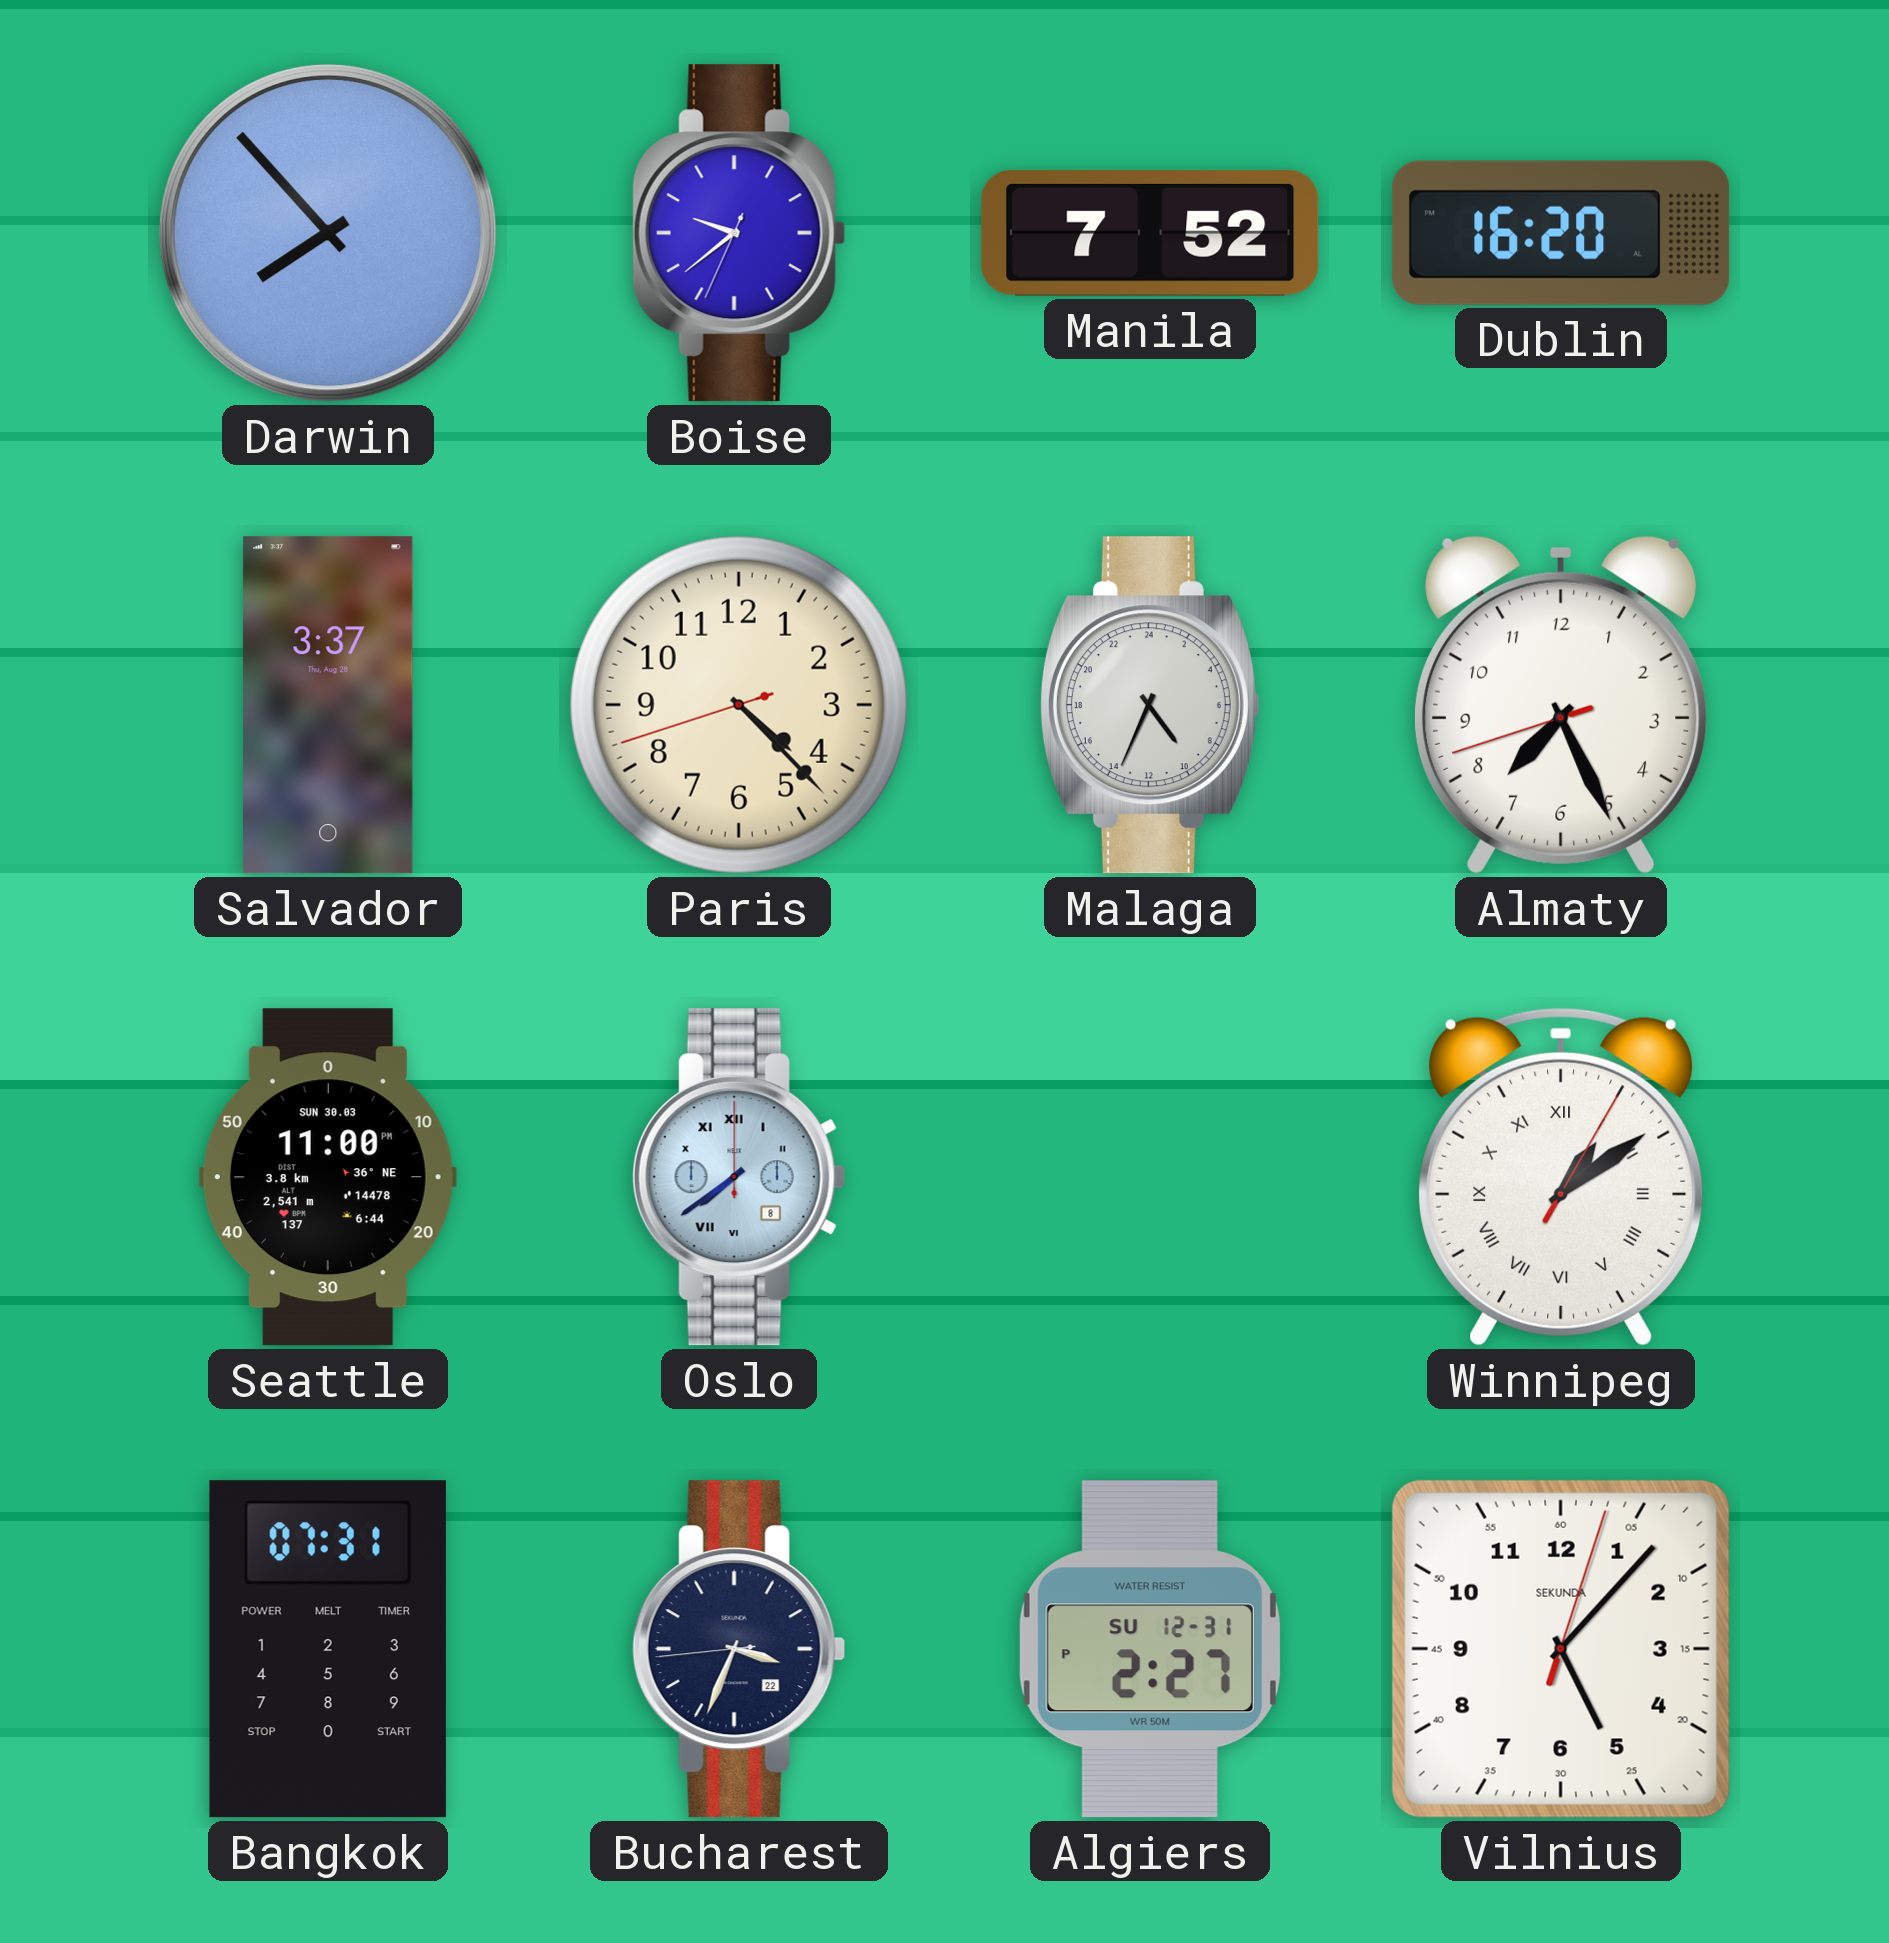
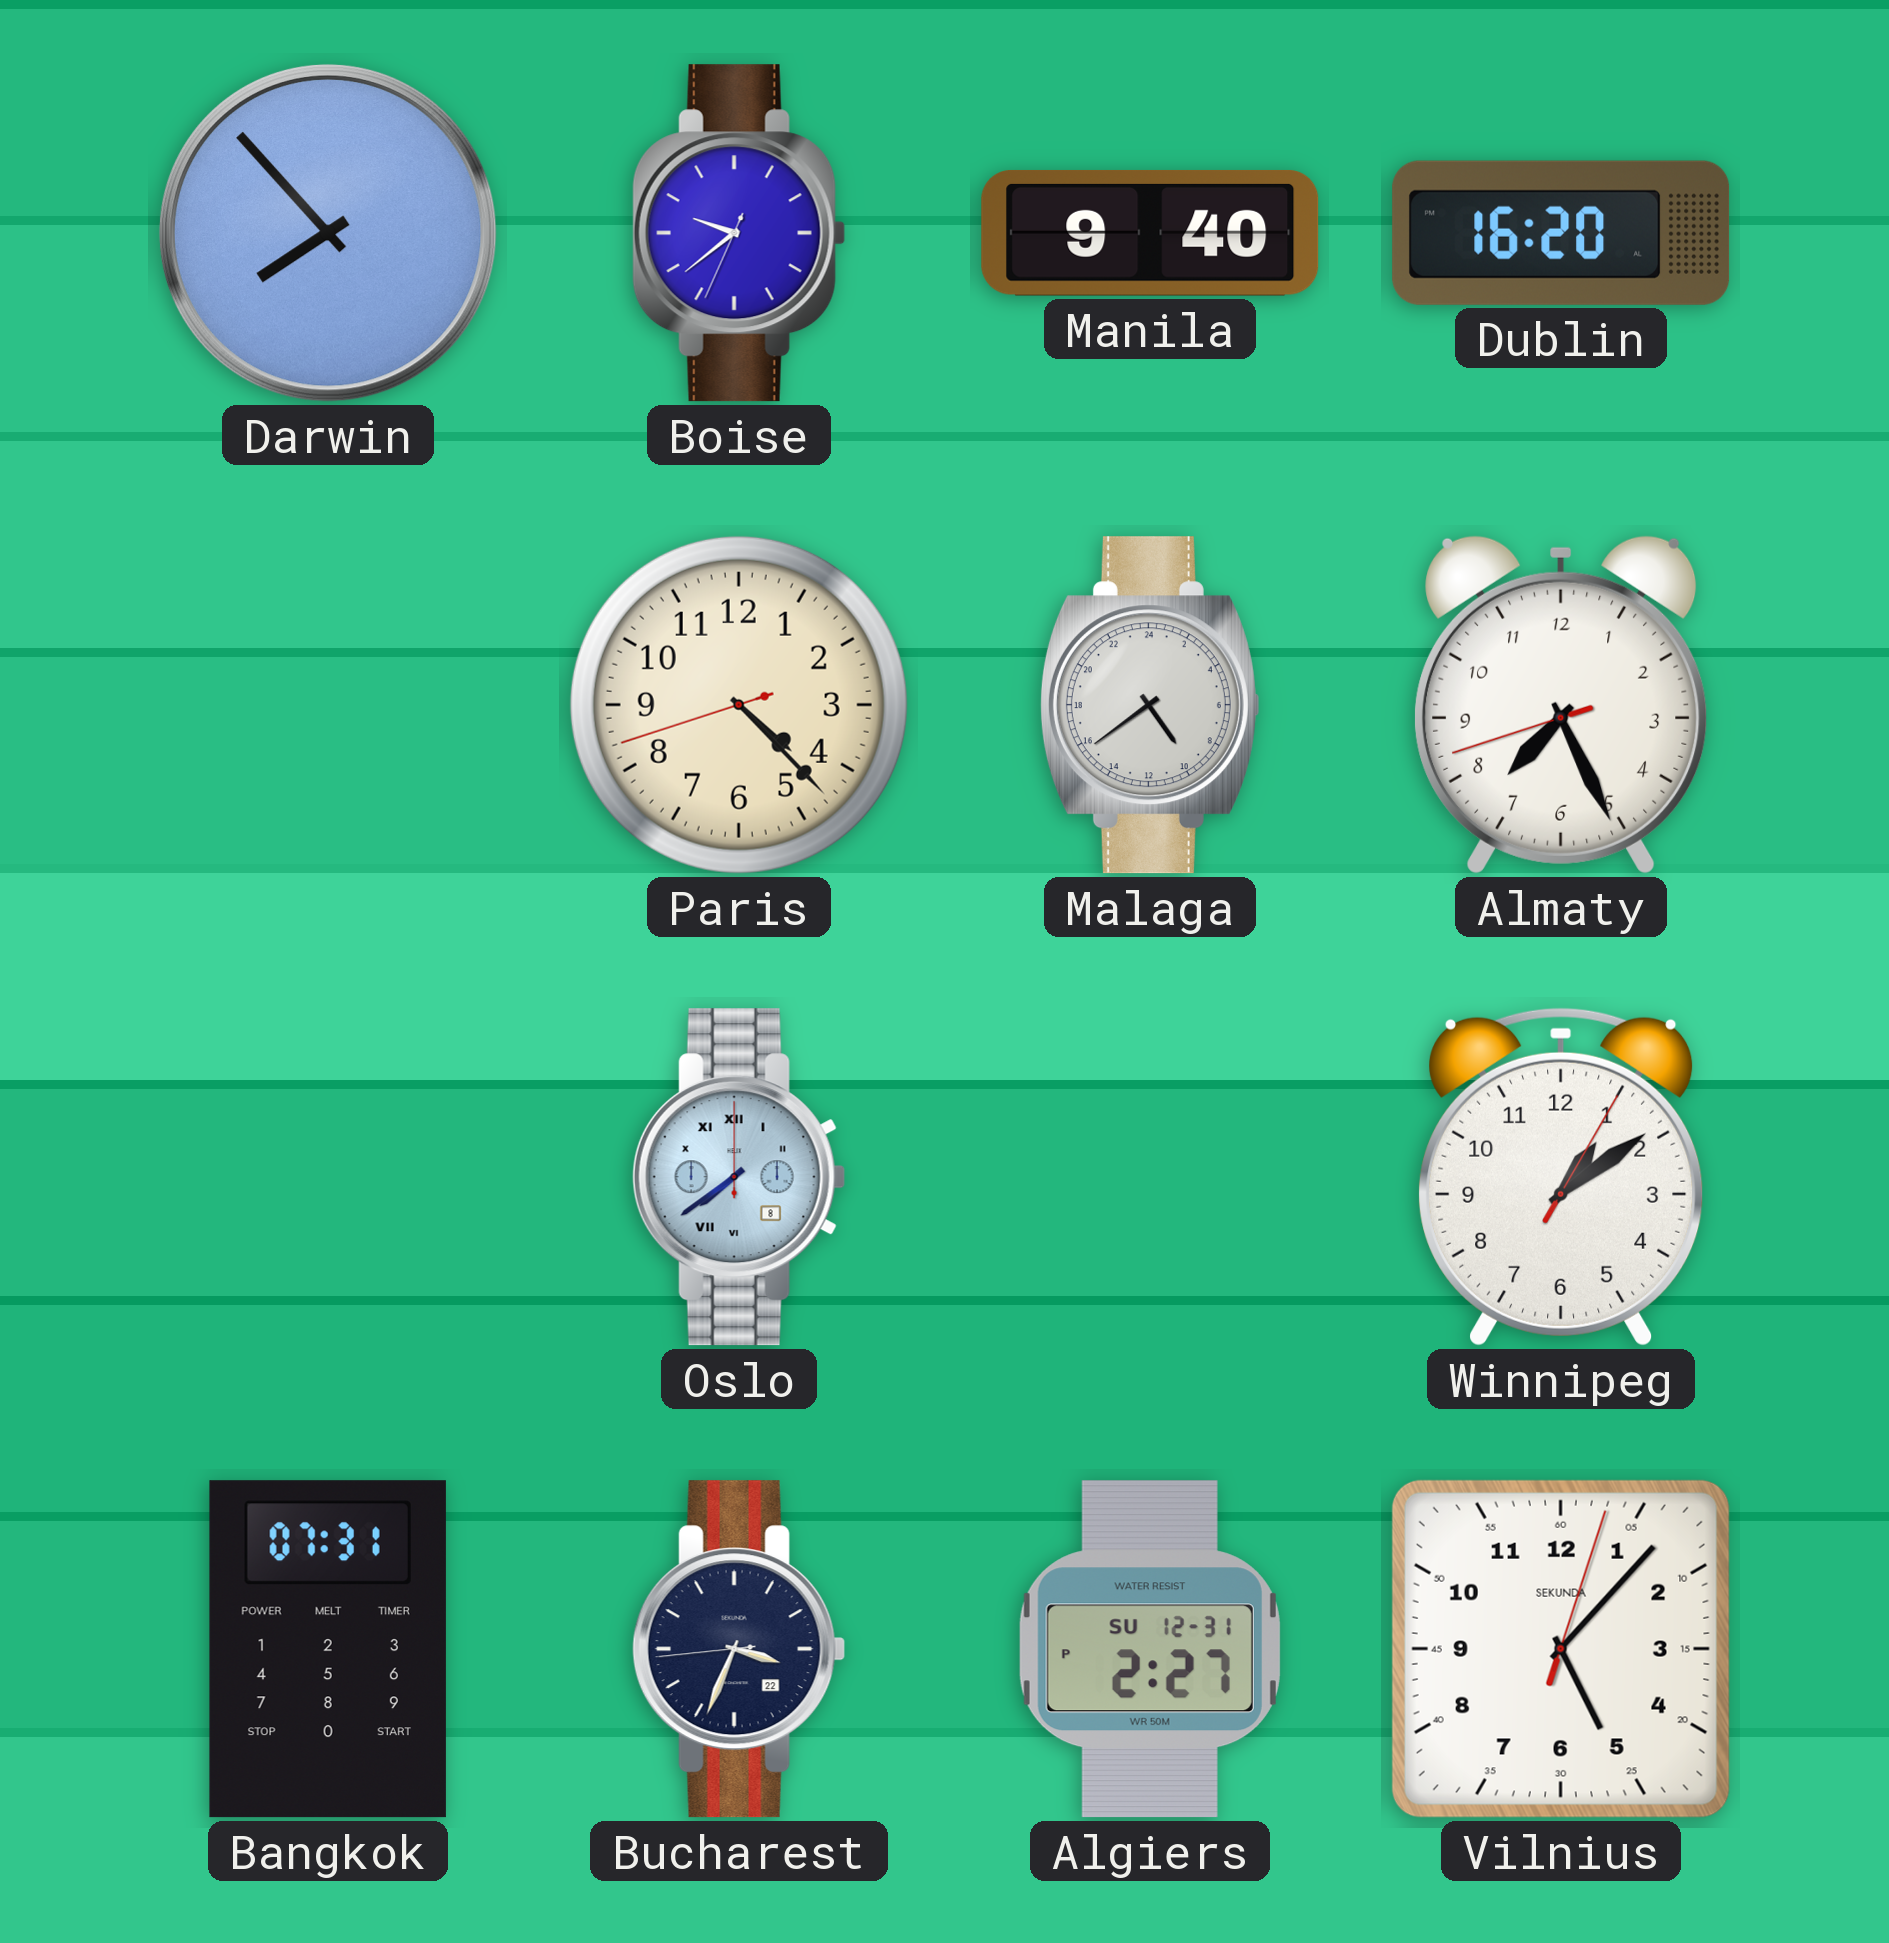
Manila: 7:52 -> 9:40
Salvador: 3:37 -> none
Malaga: 9:34 -> 9:39
Seattle: 11:00 -> none
Winnipeg numerals: Roman -> Arabic
